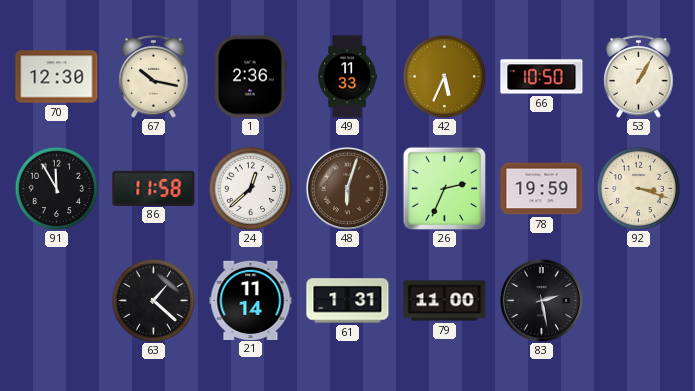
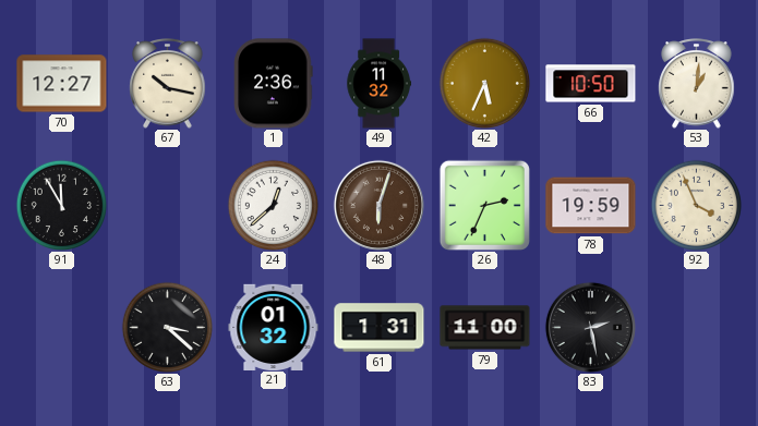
70: 12:30 -> 12:27
49: 11:33 -> 11:32
53: 1:05 -> 1:01
86: 11:58 -> none
92: 3:18 -> 3:56
63: 1:22 -> 3:22
21: 11:14 -> 01:32
